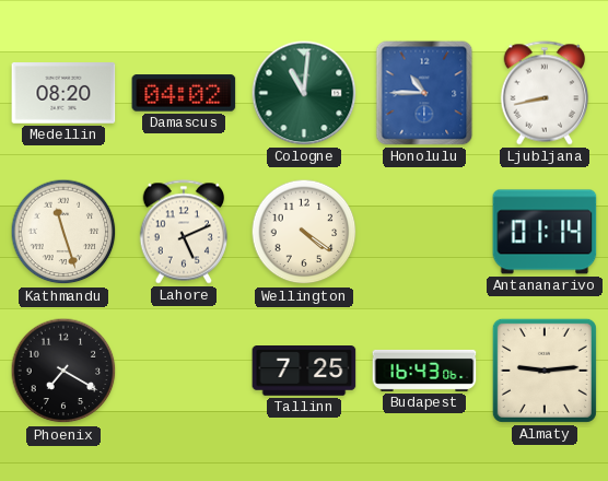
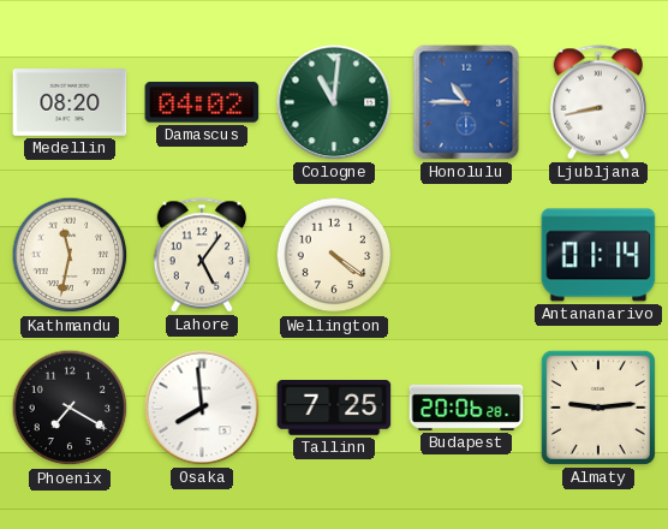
Kathmandu: 11:27 -> 11:32
Lahore: 5:11 -> 5:06
Osaka: none -> 7:59
Budapest: 16:43 -> 20:06
